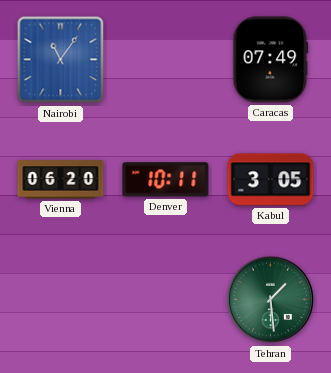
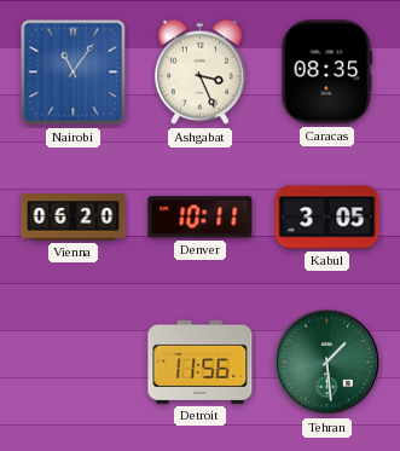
Ashgabat: none -> 3:26
Caracas: 07:49 -> 08:35
Detroit: none -> 11:56
